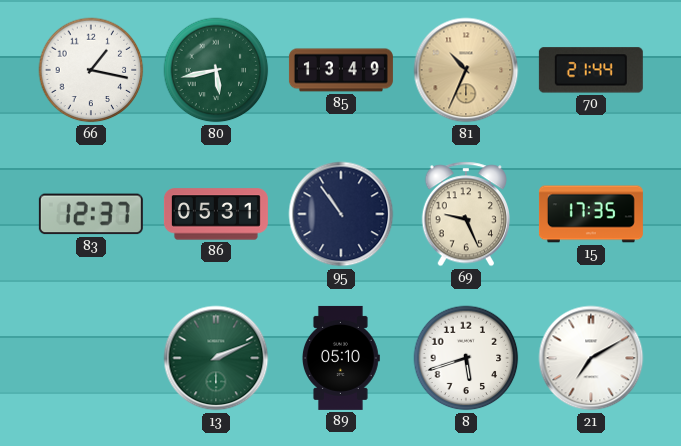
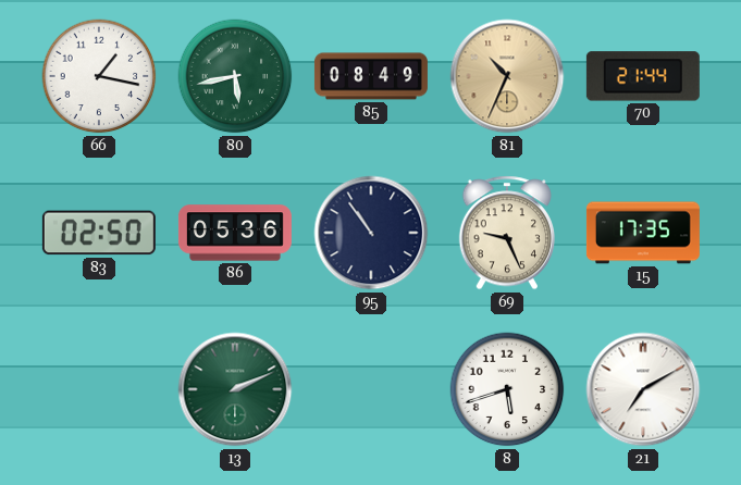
85: 13:49 -> 08:49
83: 12:37 -> 02:50
86: 05:31 -> 05:36
89: 05:10 -> none
